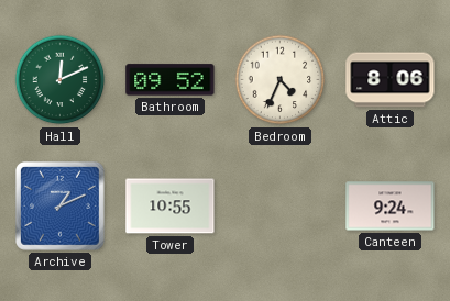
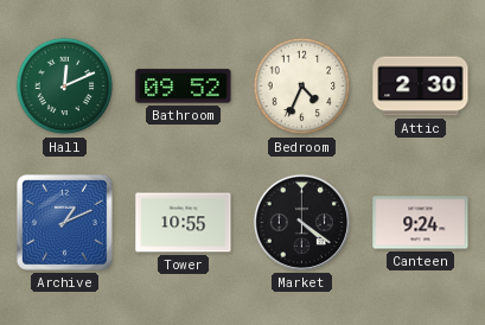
Attic: 8:06 -> 2:30
Market: none -> 4:21
